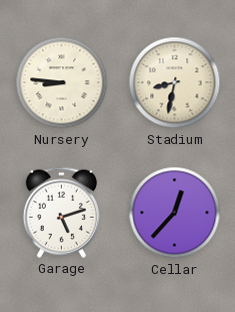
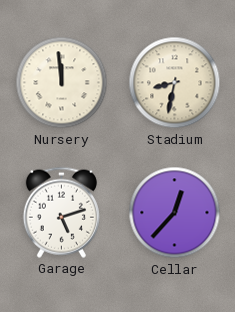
Nursery: 8:46 -> 11:59
